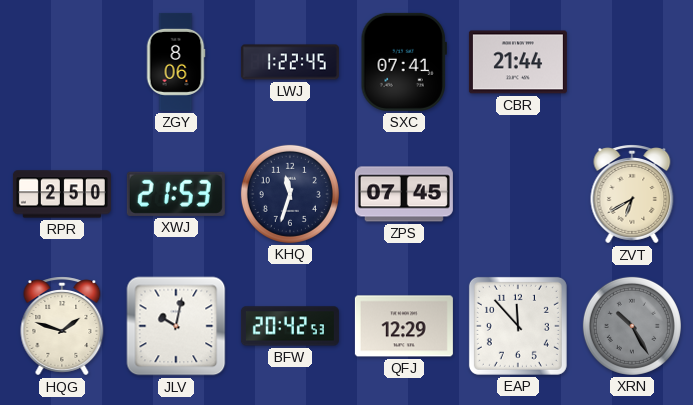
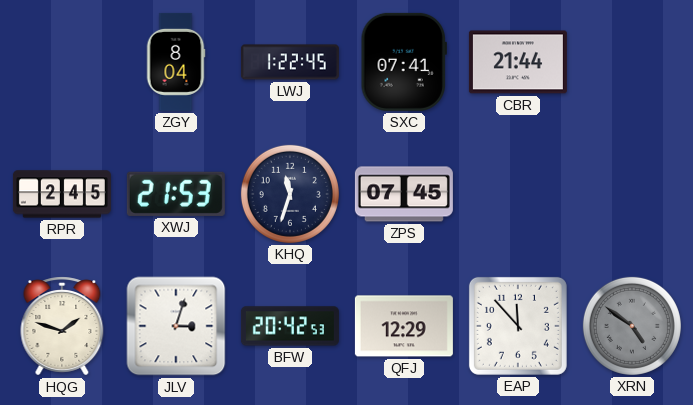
ZGY: 8:06 -> 8:04
RPR: 2:50 -> 2:45
ZVT: 6:40 -> none
JLV: 10:02 -> 3:03
XRN: 10:25 -> 4:51
